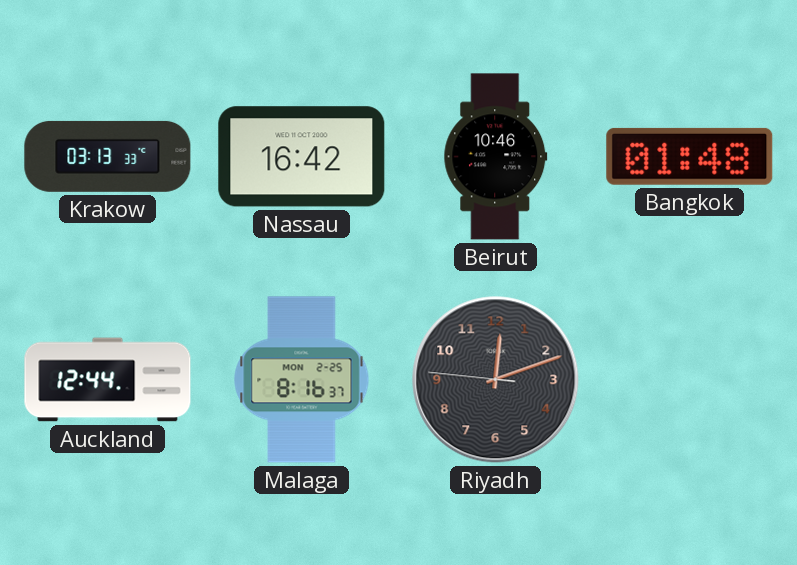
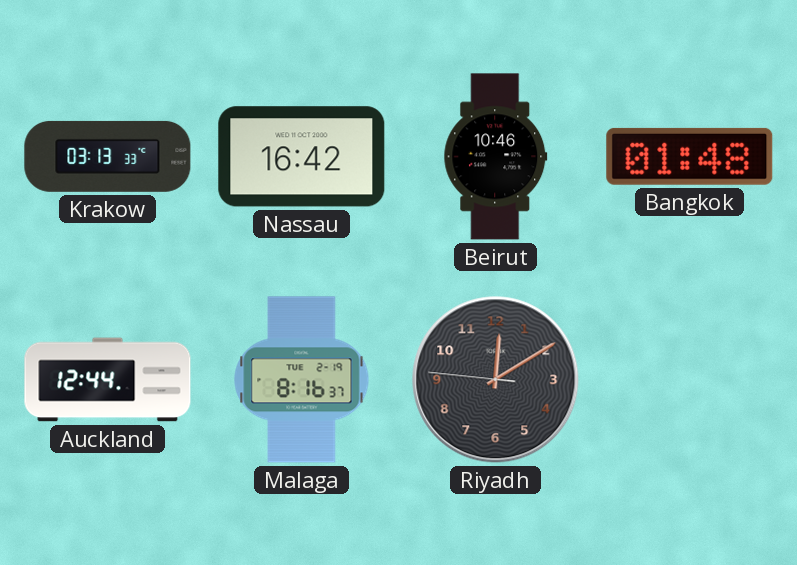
Malaga date: MON 2-25 -> TUE 2-19
Riyadh: 12:11 -> 12:09
